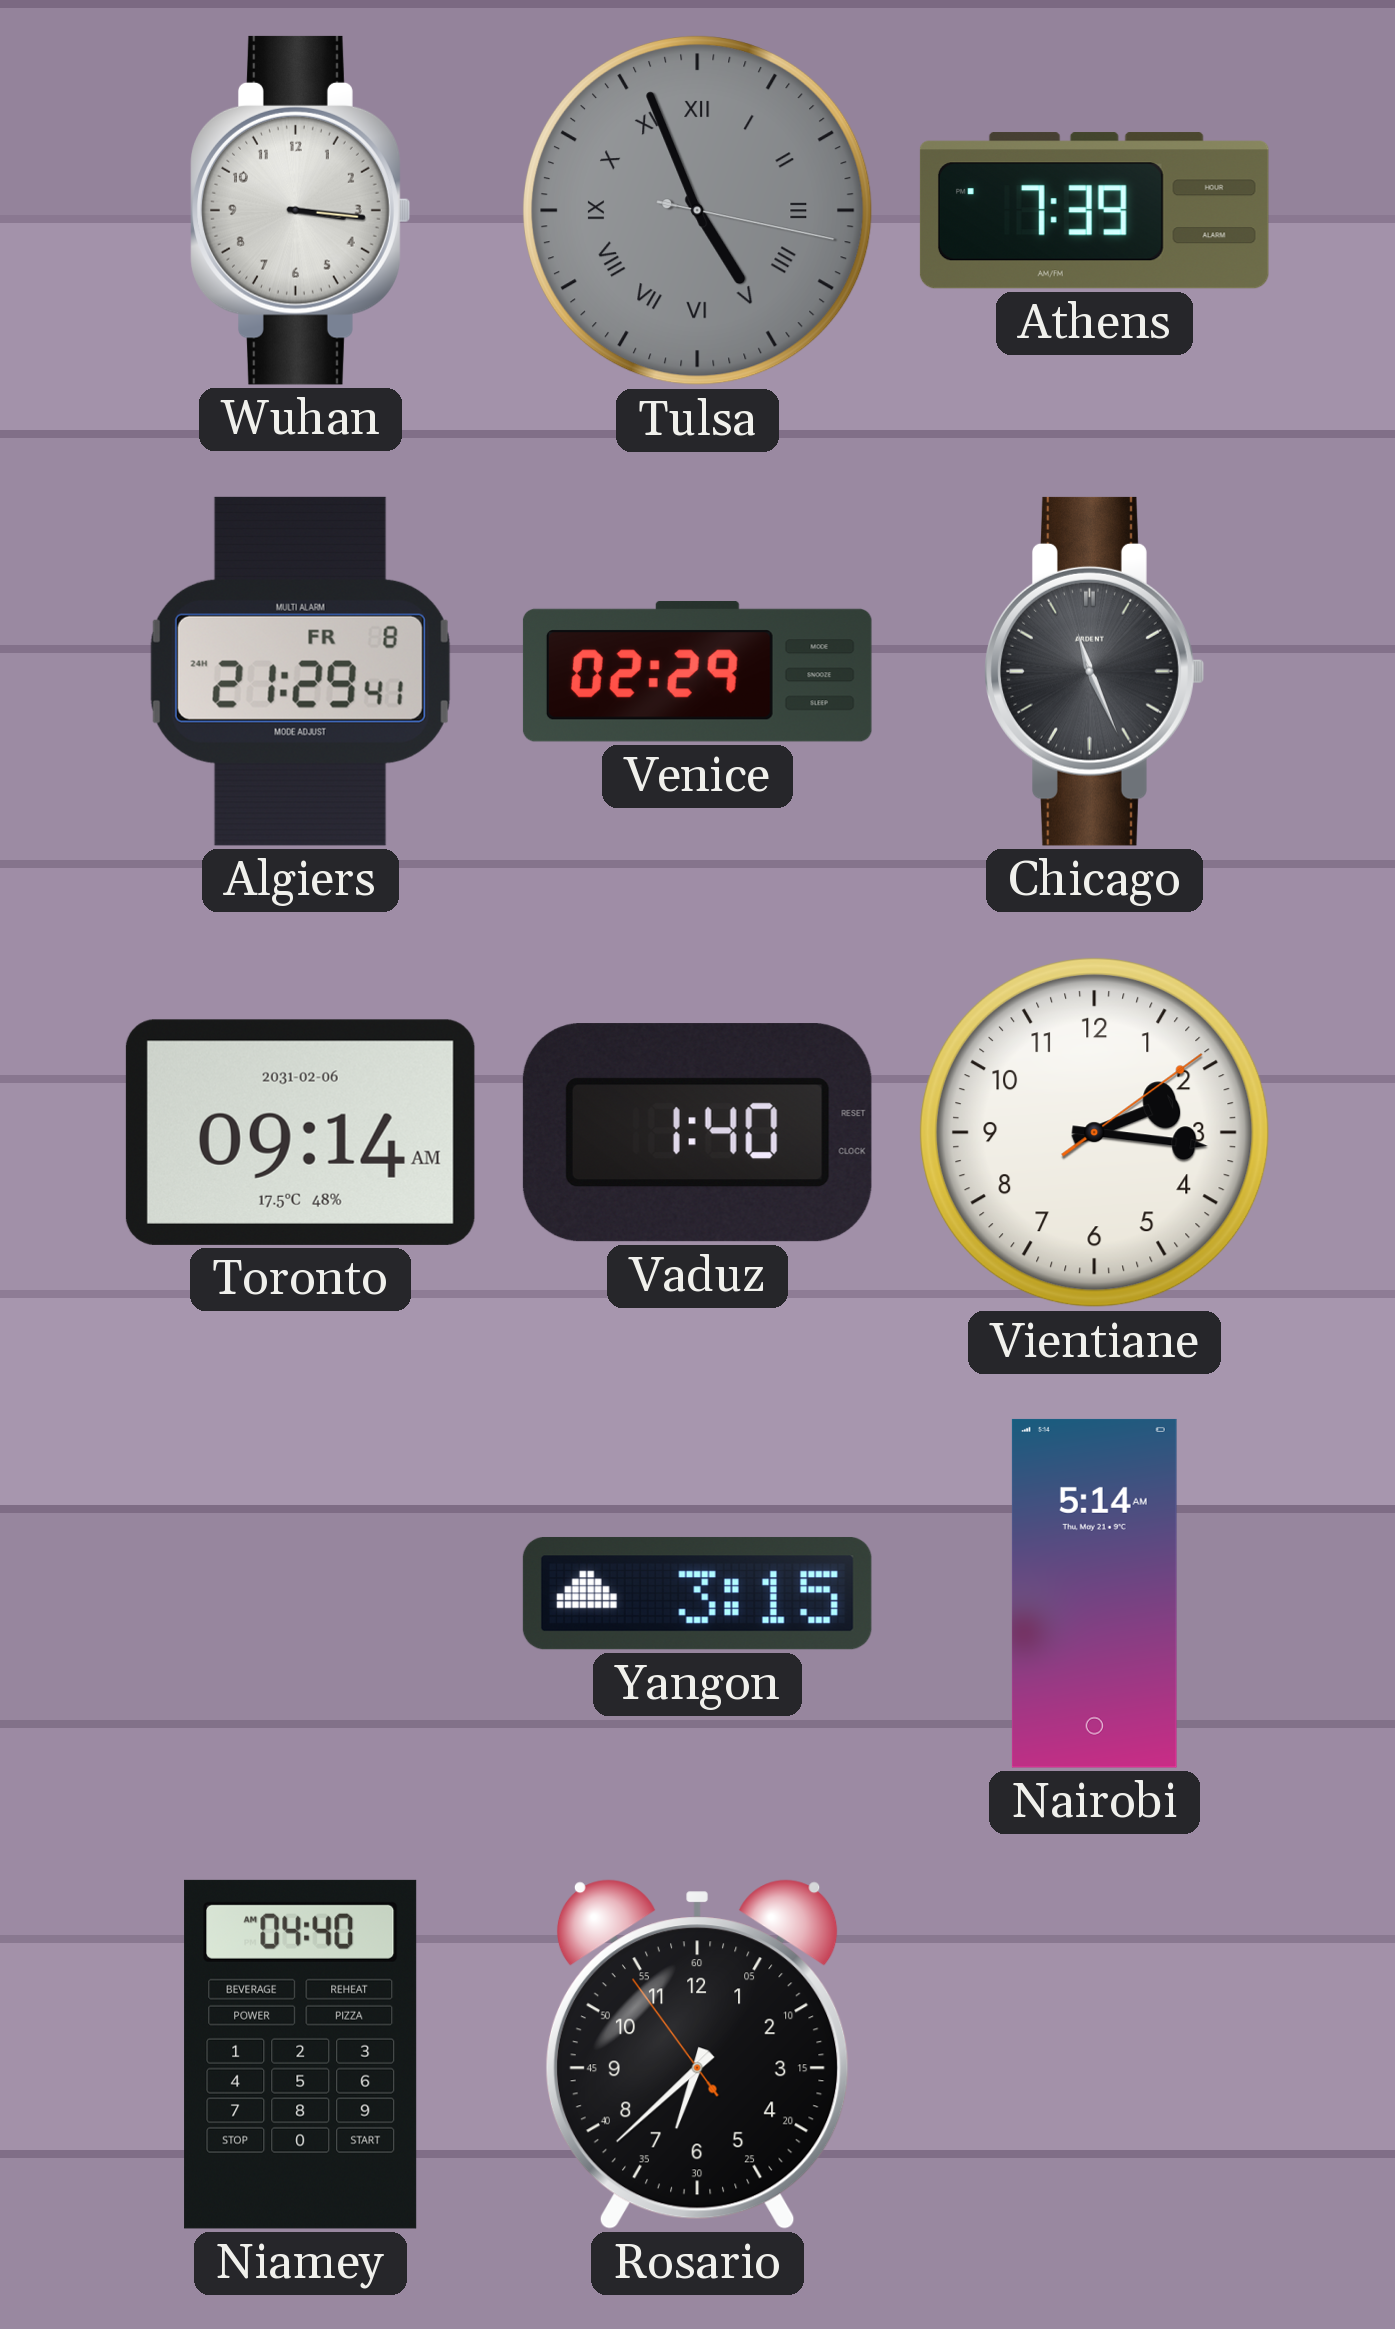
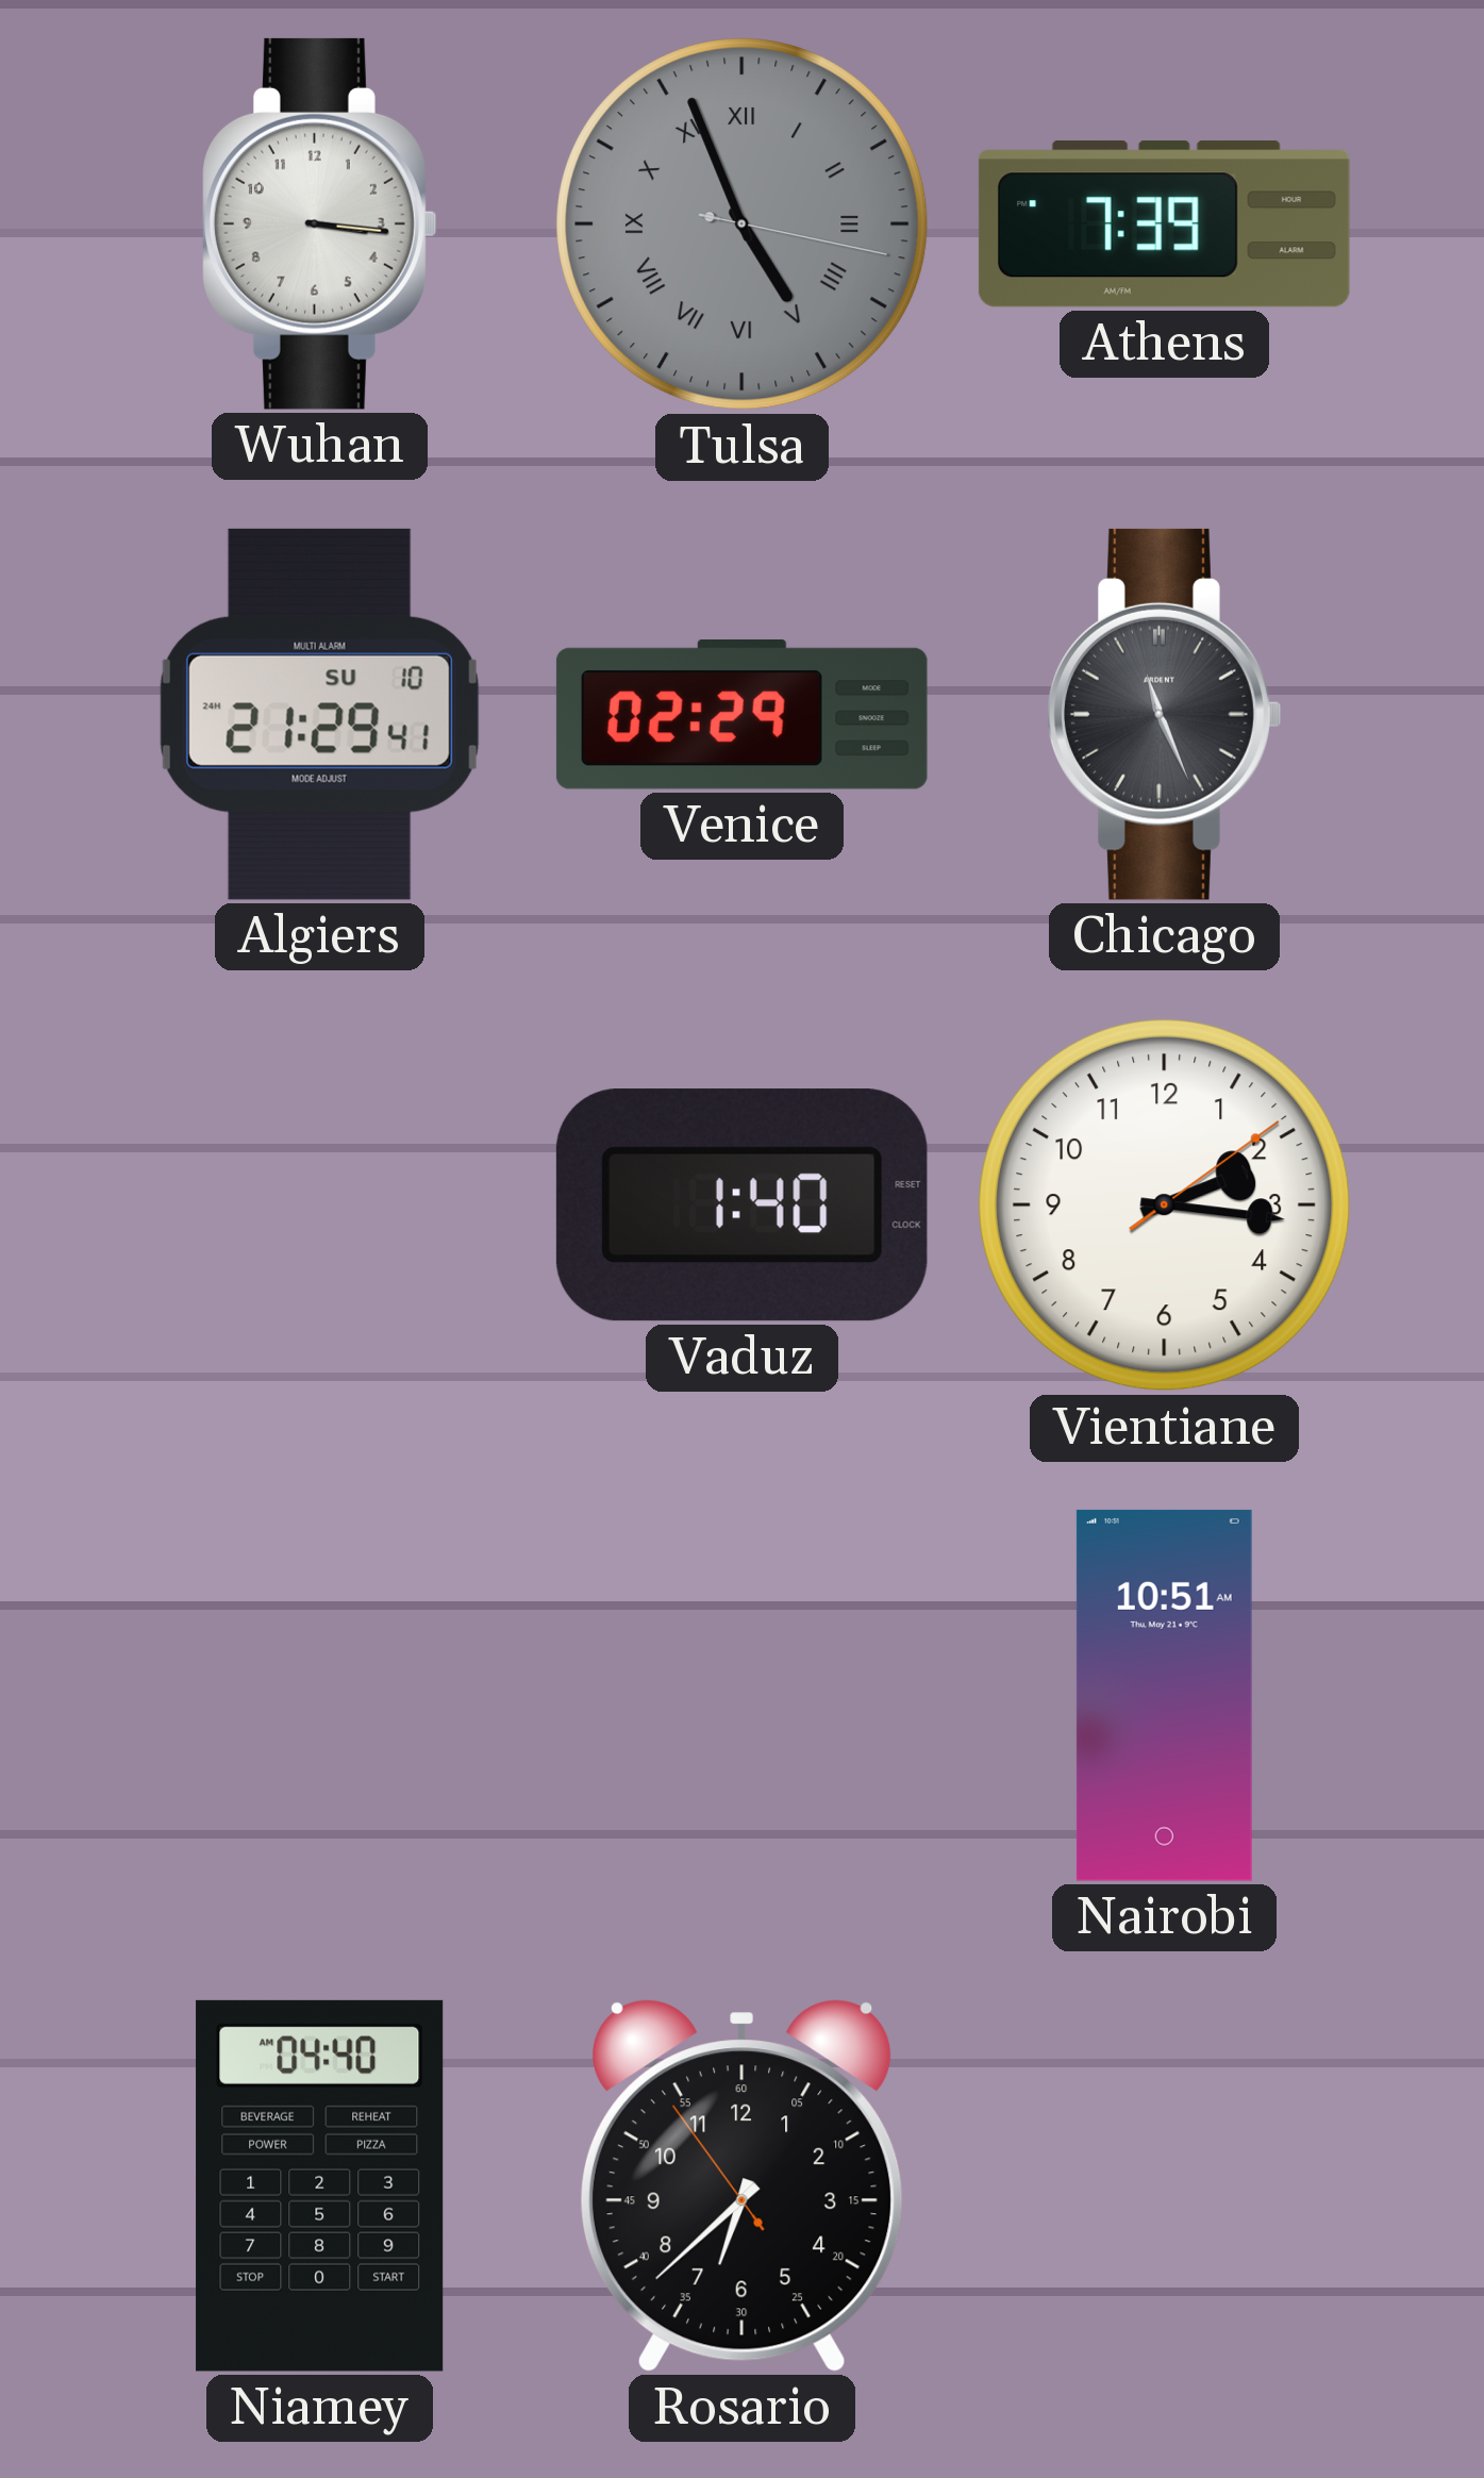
Algiers date: FR 8 -> SU 10
Toronto: 09:14 -> none
Yangon: 3:15 -> none
Nairobi: 5:14 -> 10:51
